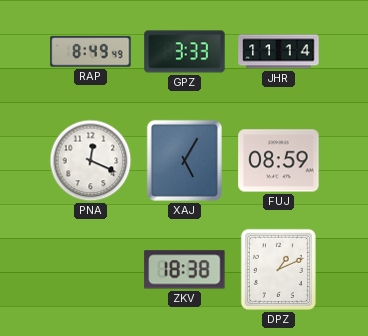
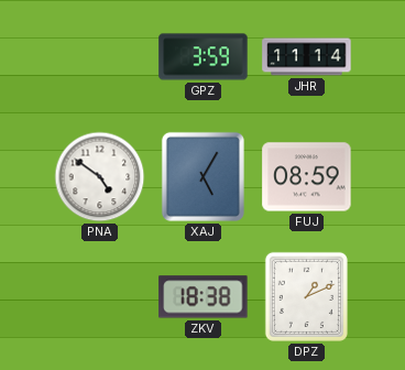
RAP: 8:49 -> none
GPZ: 3:33 -> 3:59
PNA: 12:19 -> 4:51
